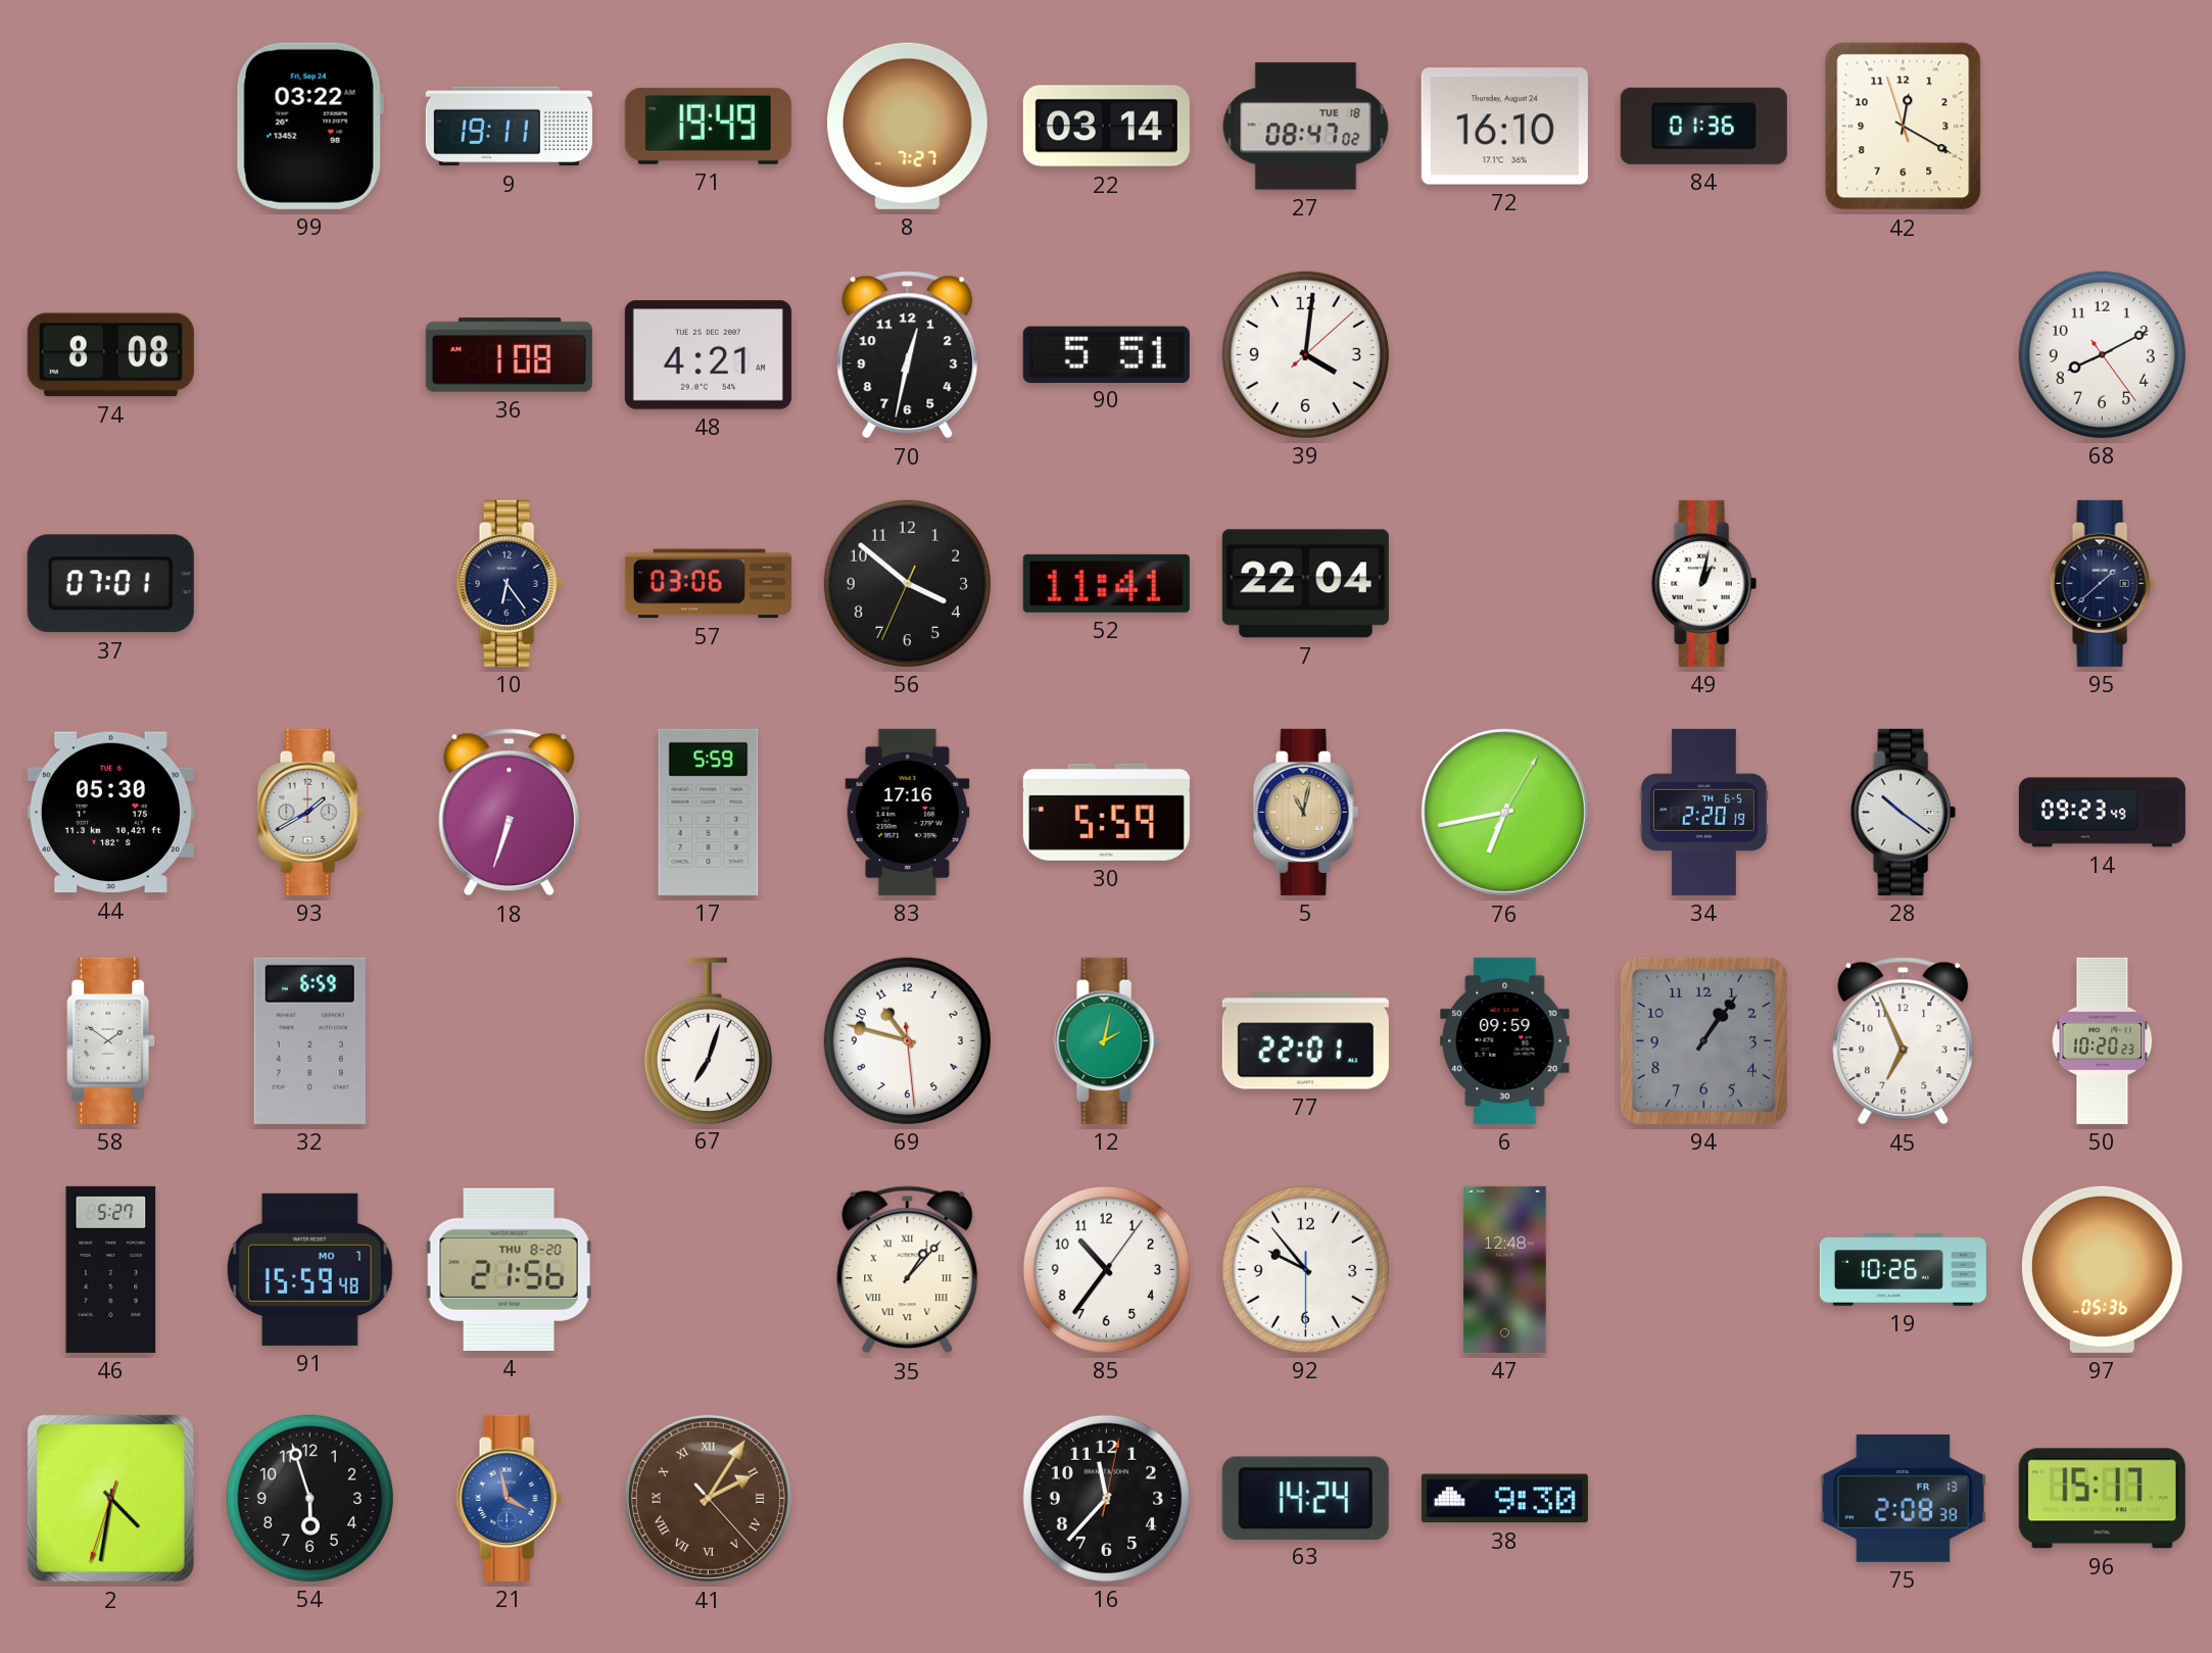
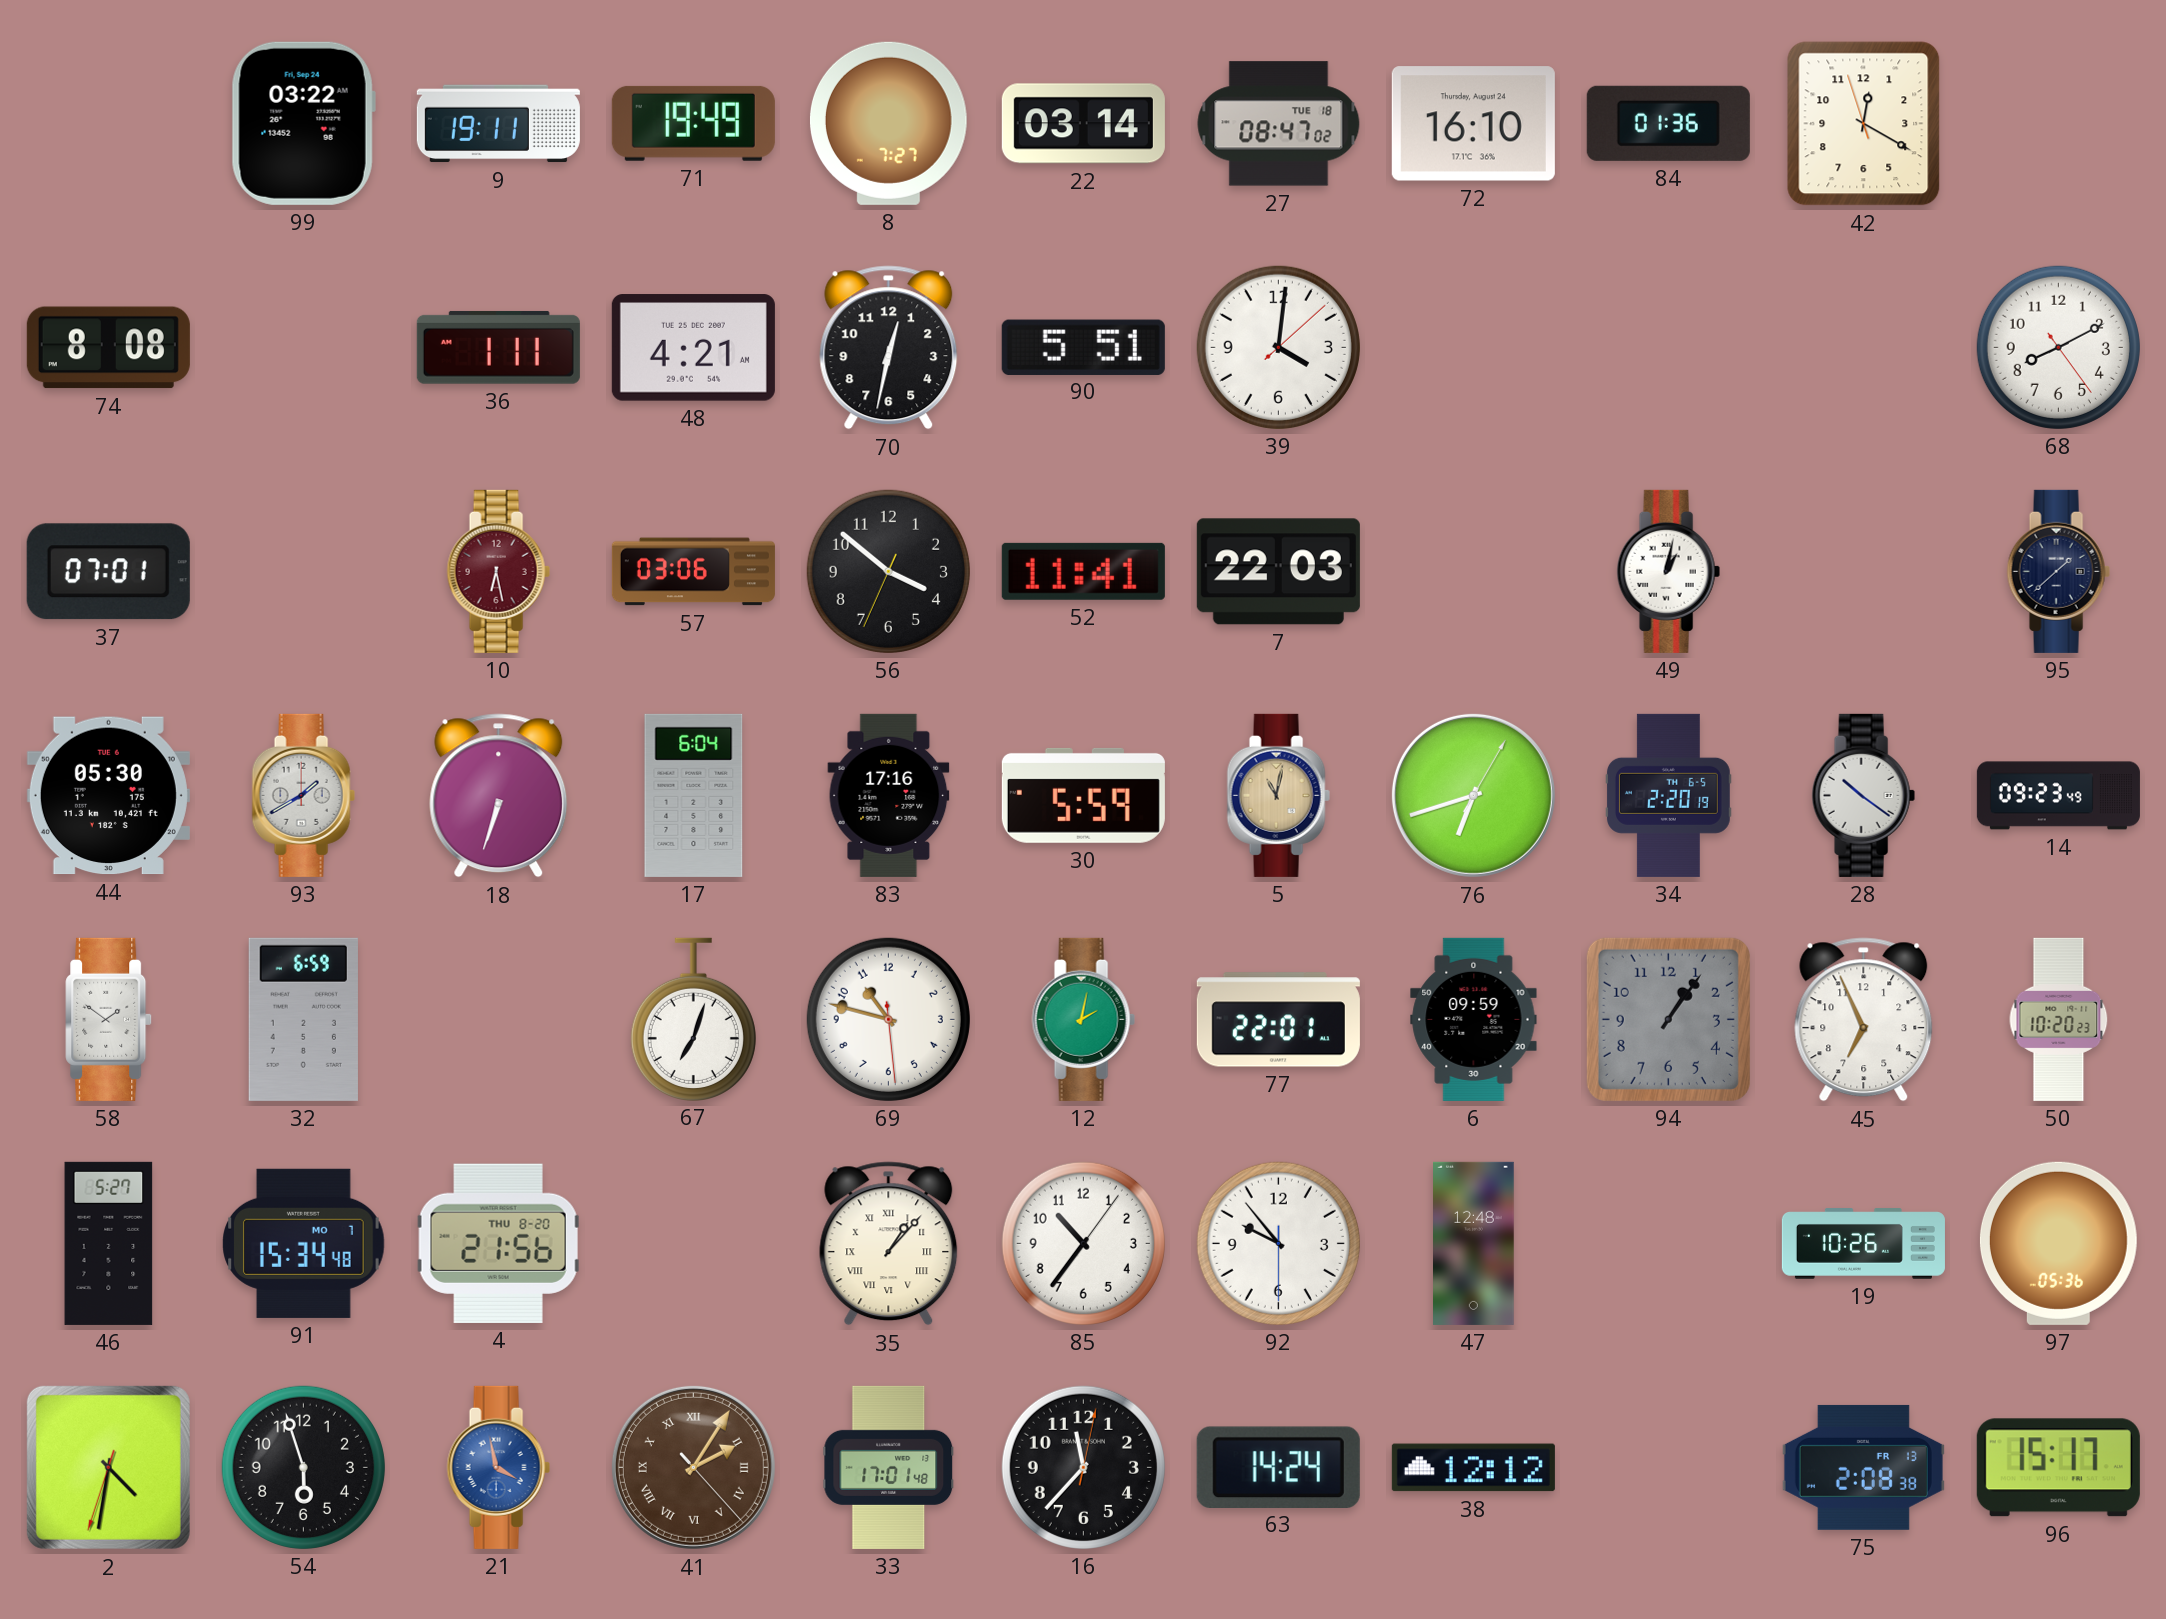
36: 1:08 -> 1:11
10: 6:24 -> 6:28
10 dial: navy -> burgundy
7: 22:04 -> 22:03
17: 5:59 -> 6:04
76: 6:43 -> 6:42
91: 15:59 -> 15:34
33: none -> 17:01
38: 9:30 -> 12:12
